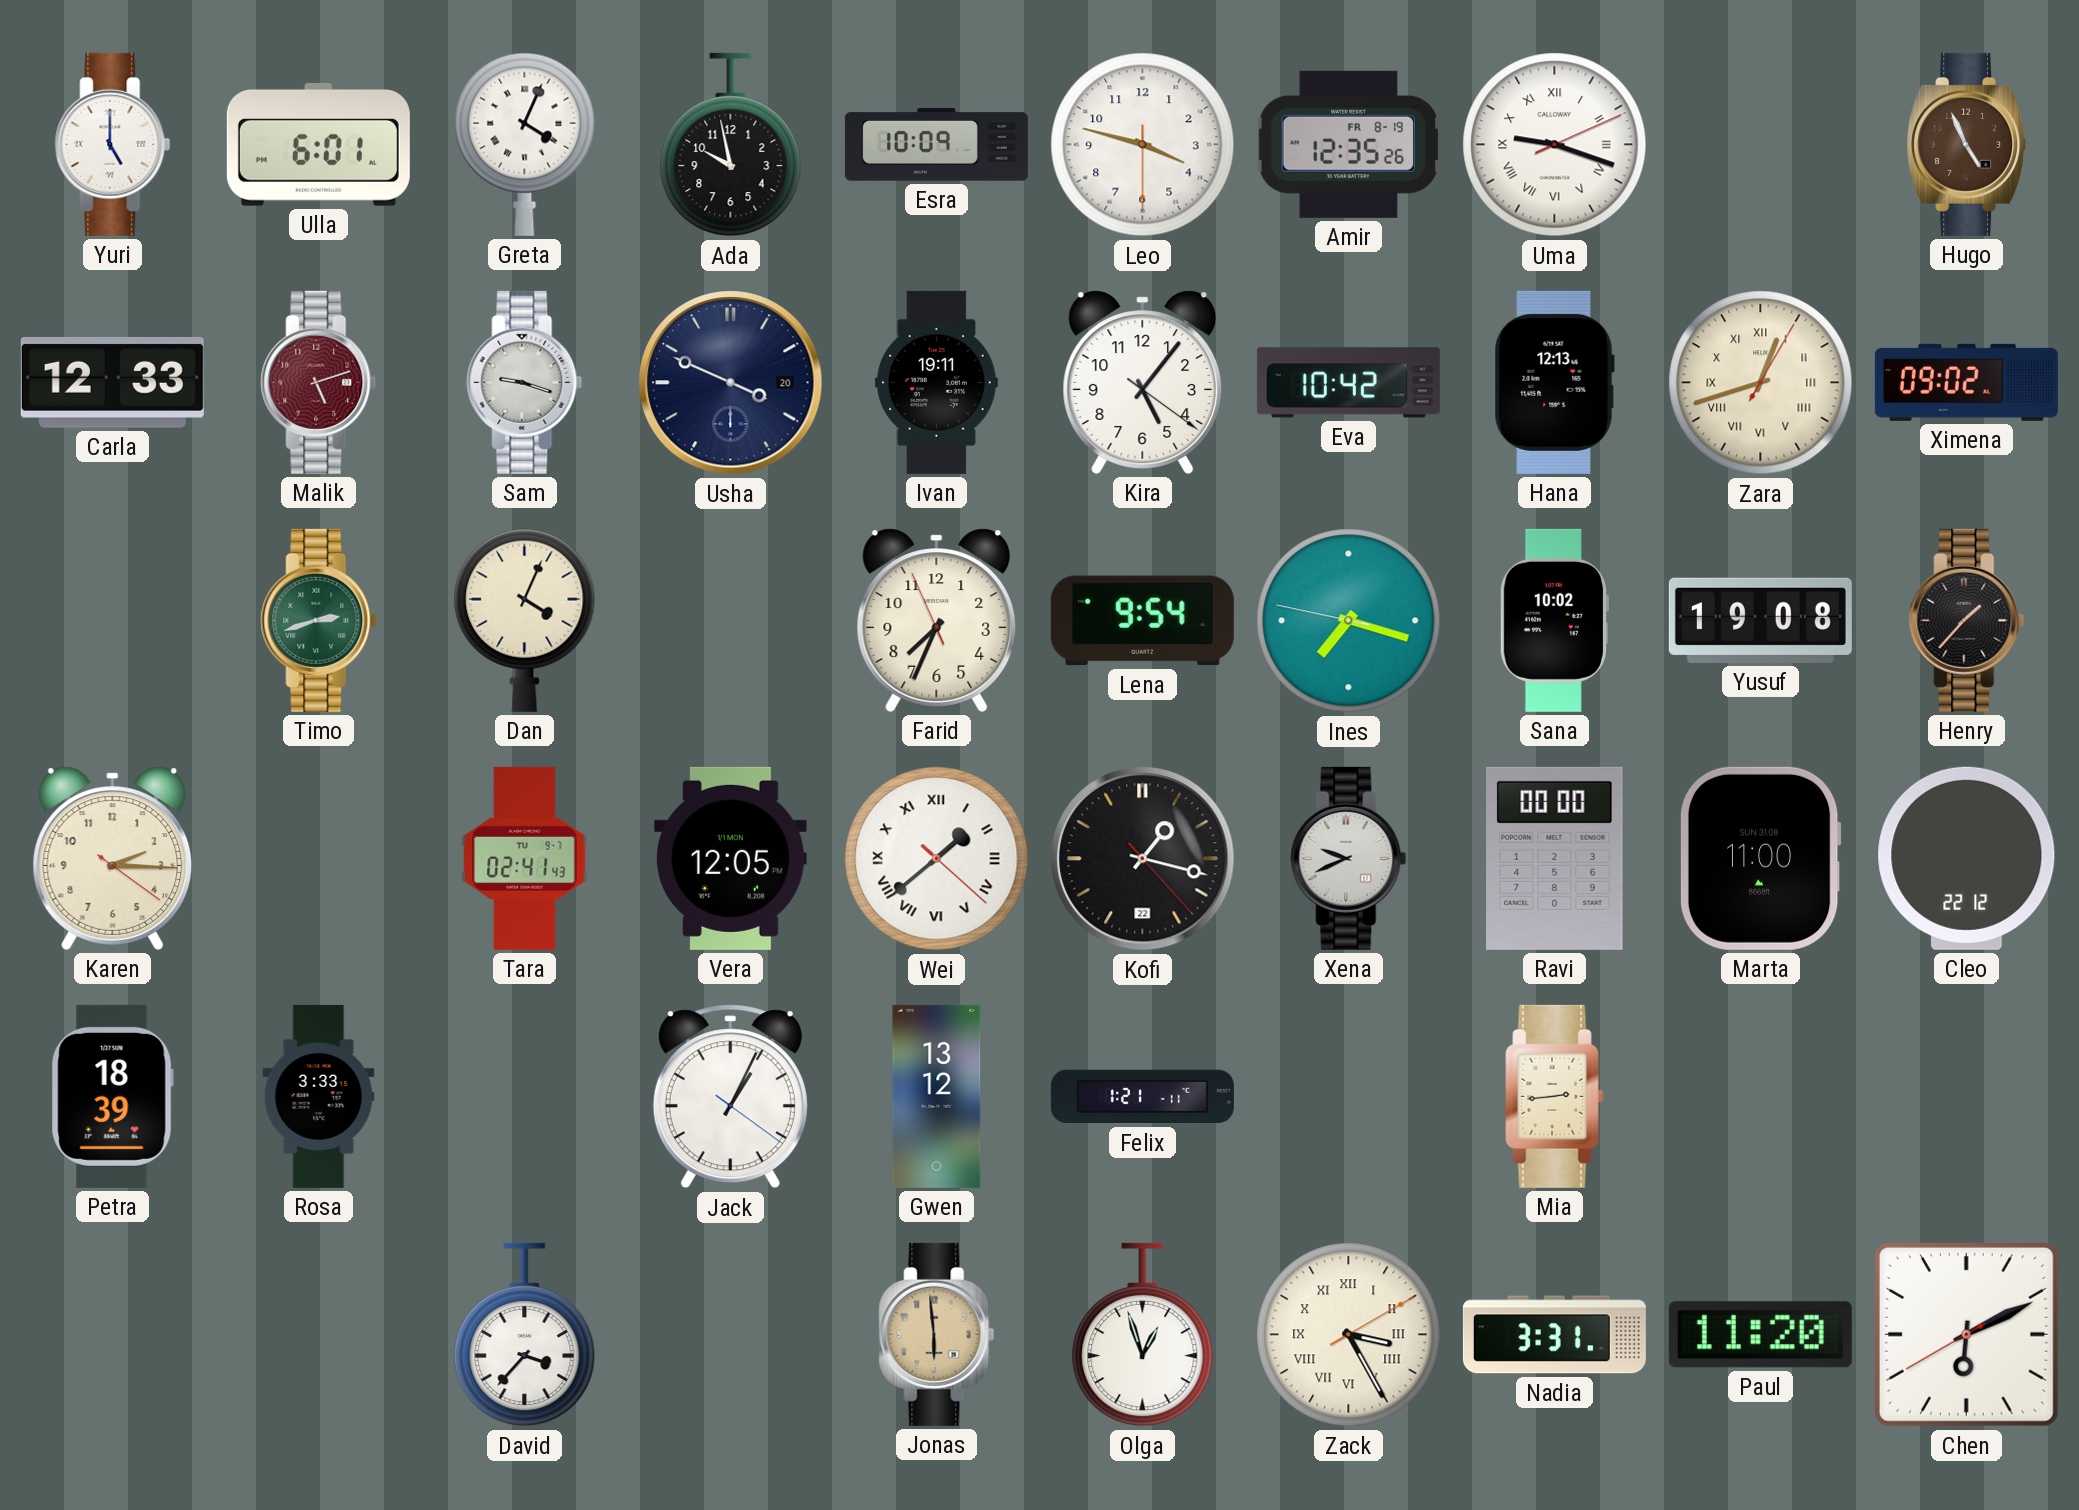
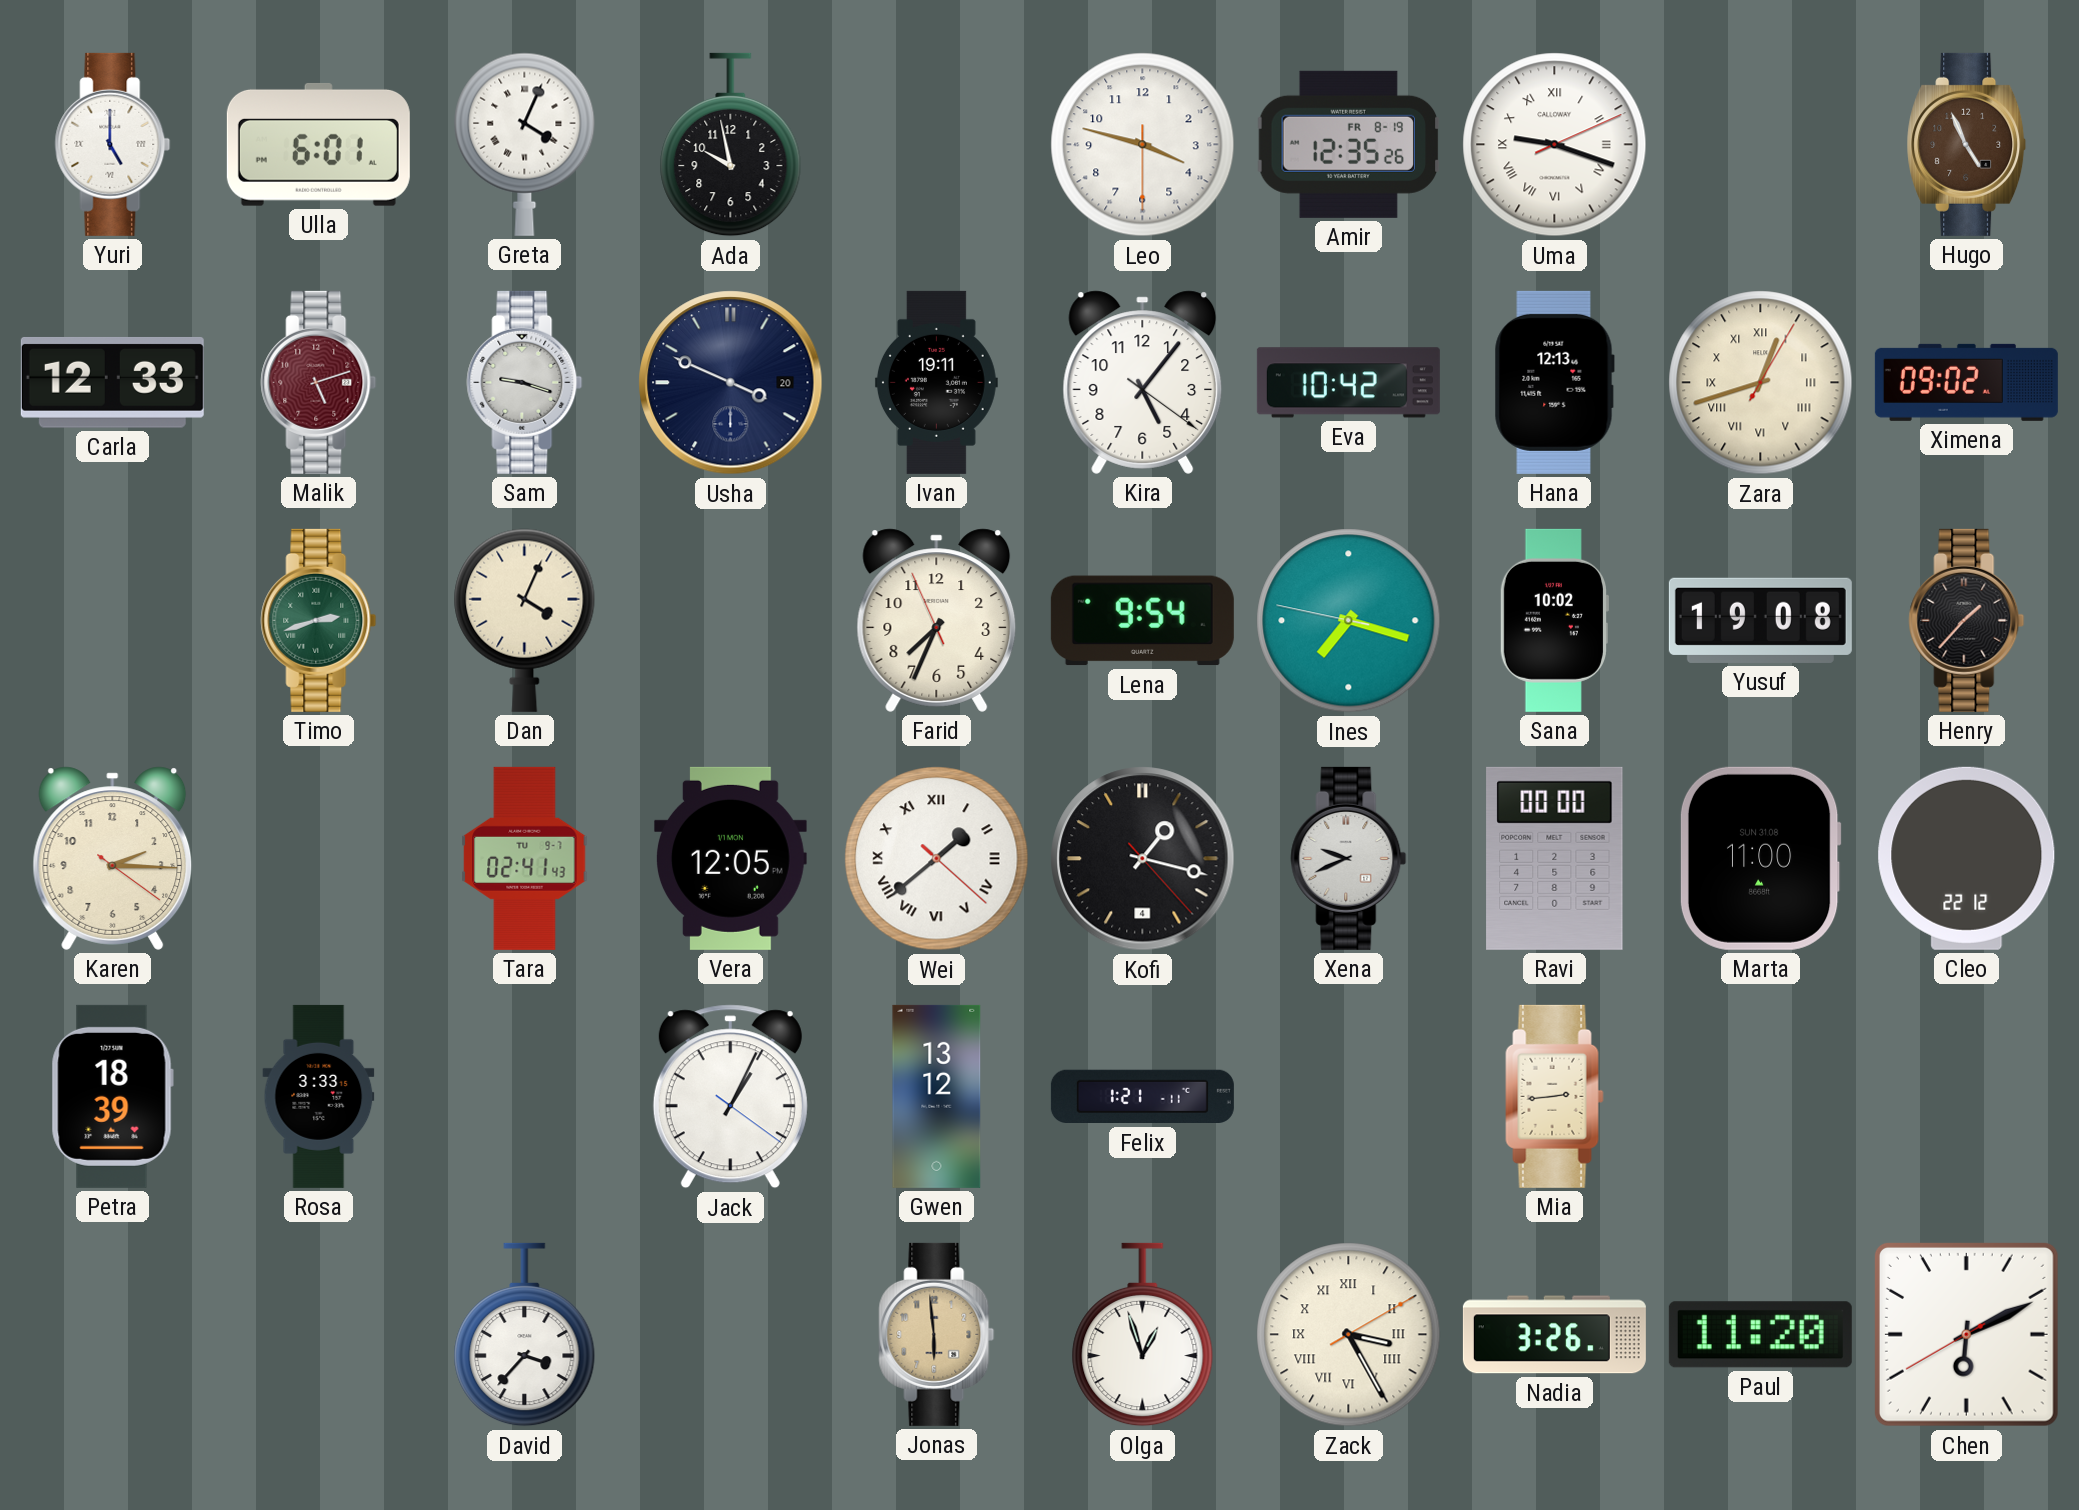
Esra: 10:09 -> none
Kofi date: 22 -> 4
Nadia: 3:31 -> 3:26
